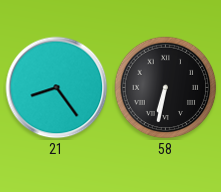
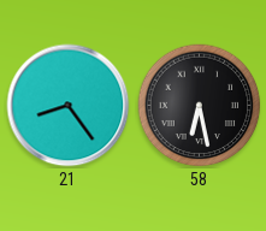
58: 6:32 -> 6:28
